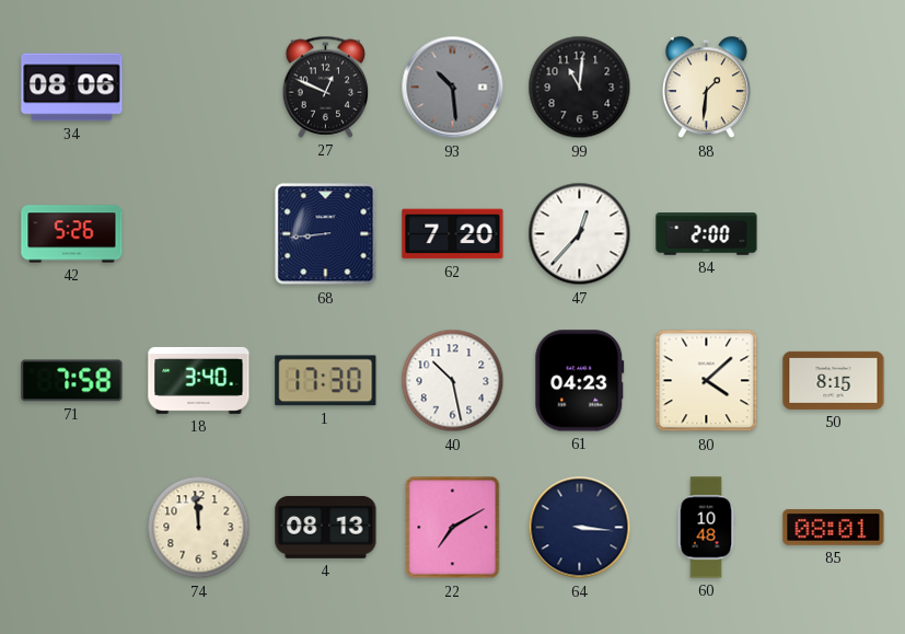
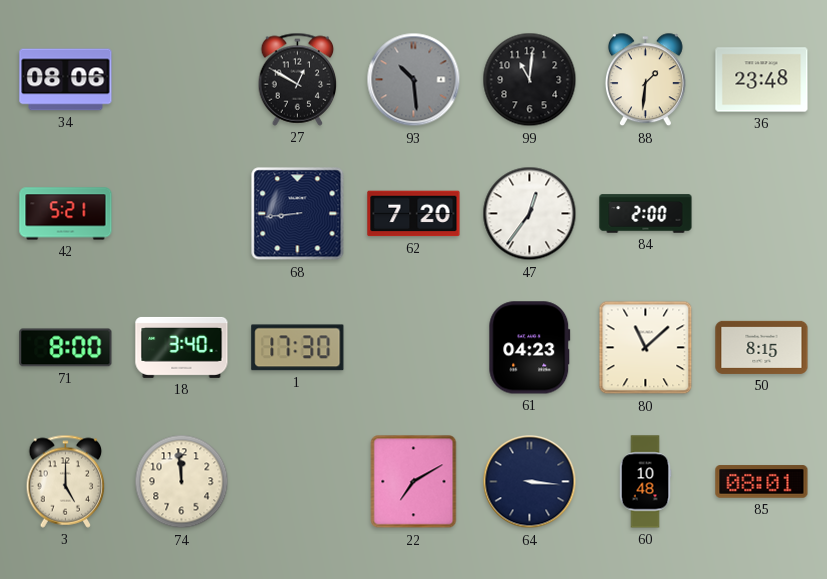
27: 12:49 -> 12:50
36: none -> 23:48
42: 5:26 -> 5:21
47: 12:37 -> 12:36
71: 7:58 -> 8:00
40: 10:28 -> none
80: 4:08 -> 11:08
3: none -> 5:00
4: 08:13 -> none
